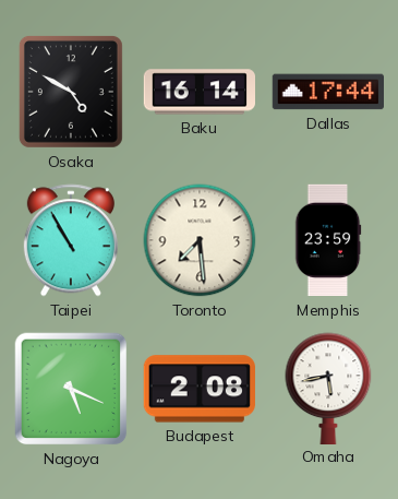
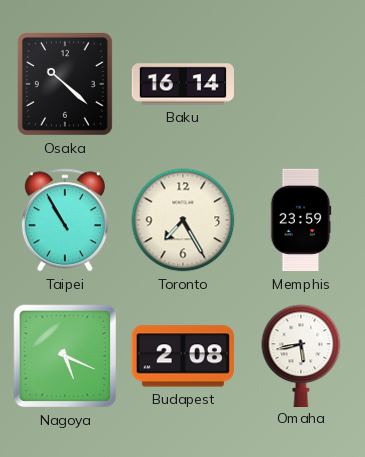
Osaka: 4:50 -> 10:22
Dallas: 17:44 -> none
Toronto: 7:29 -> 7:25
